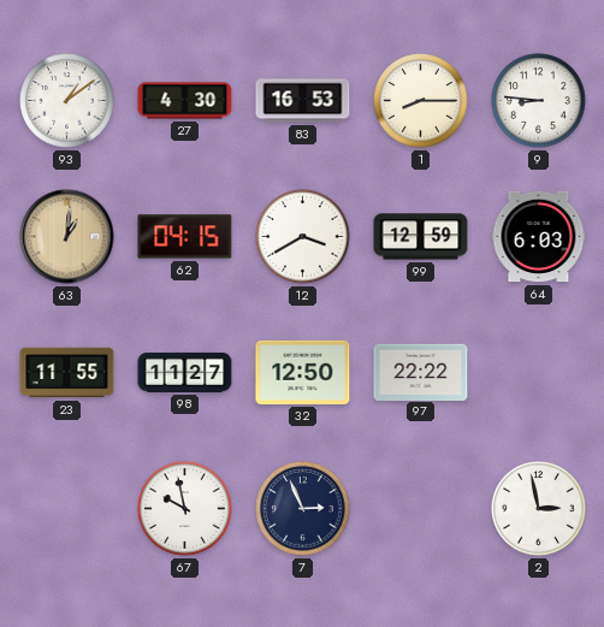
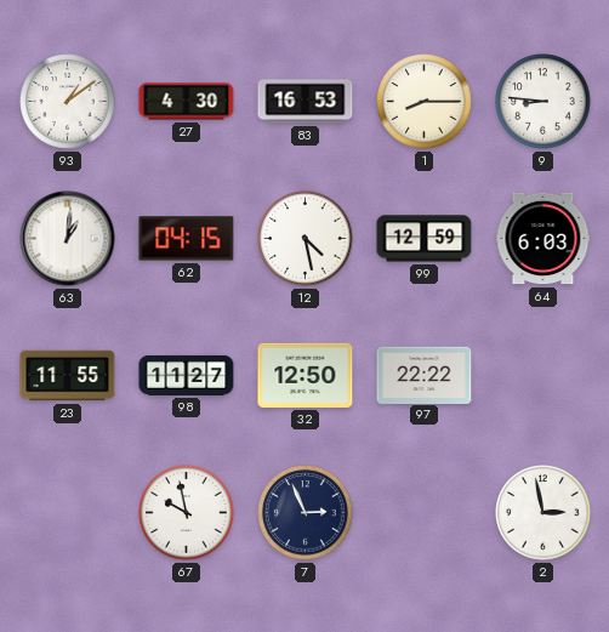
63 dial: champagne -> white
12: 3:40 -> 4:28
